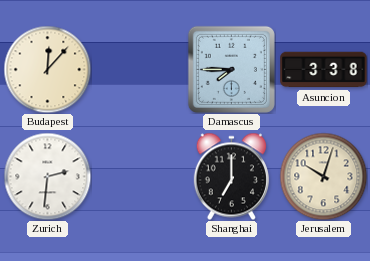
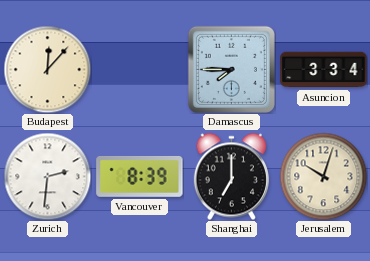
Asuncion: 3:38 -> 3:34
Vancouver: none -> 8:39
